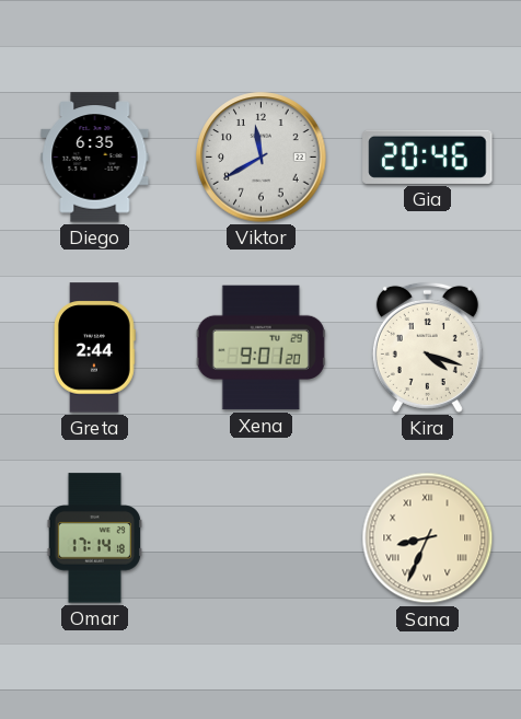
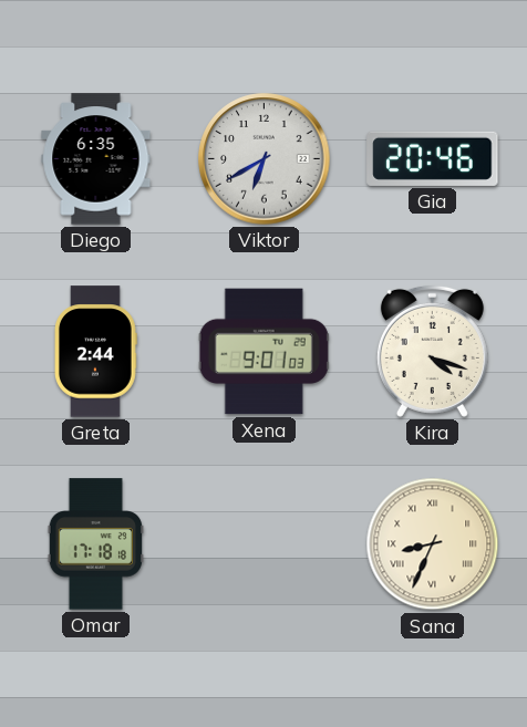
Viktor: 11:40 -> 6:40
Xena: 9:01:20 -> 9:01:03
Omar: 17:14 -> 17:18
